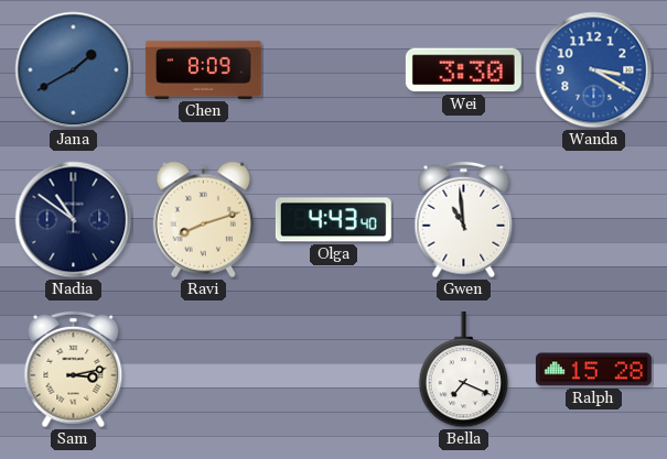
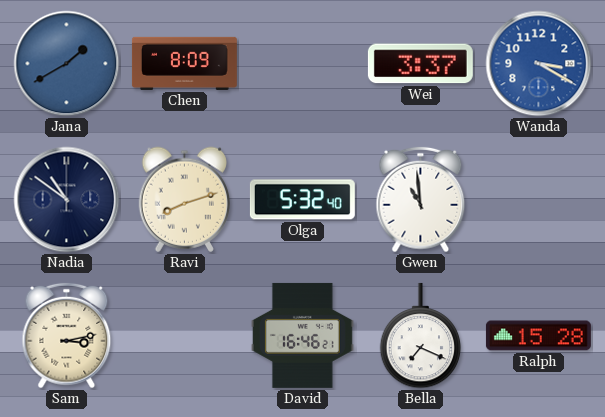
Wei: 3:30 -> 3:37
Olga: 4:43 -> 5:32
David: none -> 16:46
